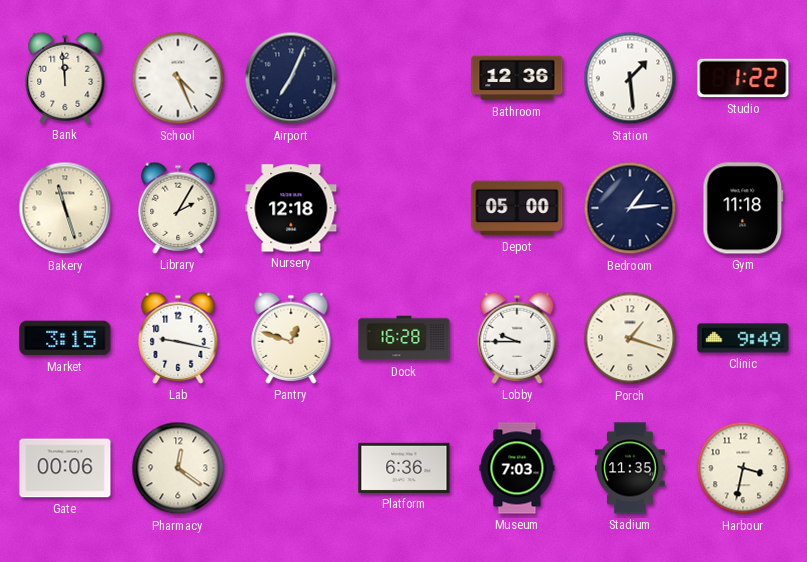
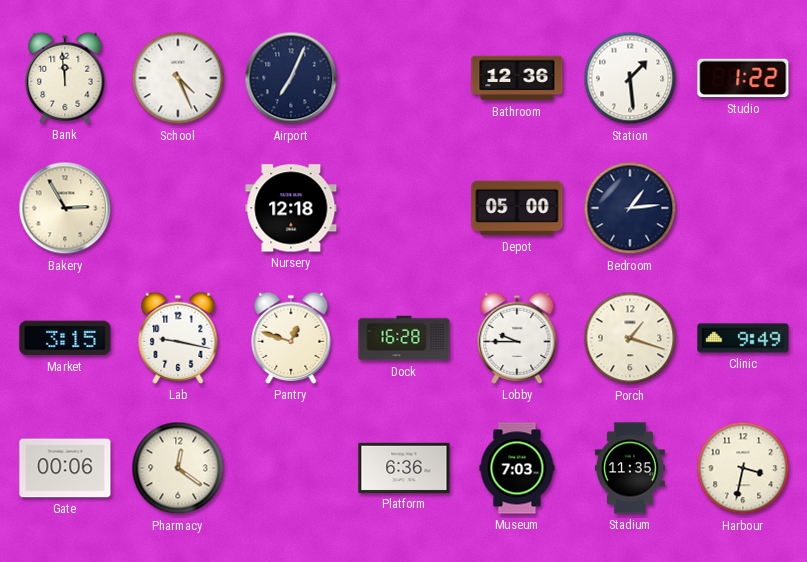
Bakery: 11:27 -> 2:55
Library: 2:05 -> none
Gym: 11:18 -> none
